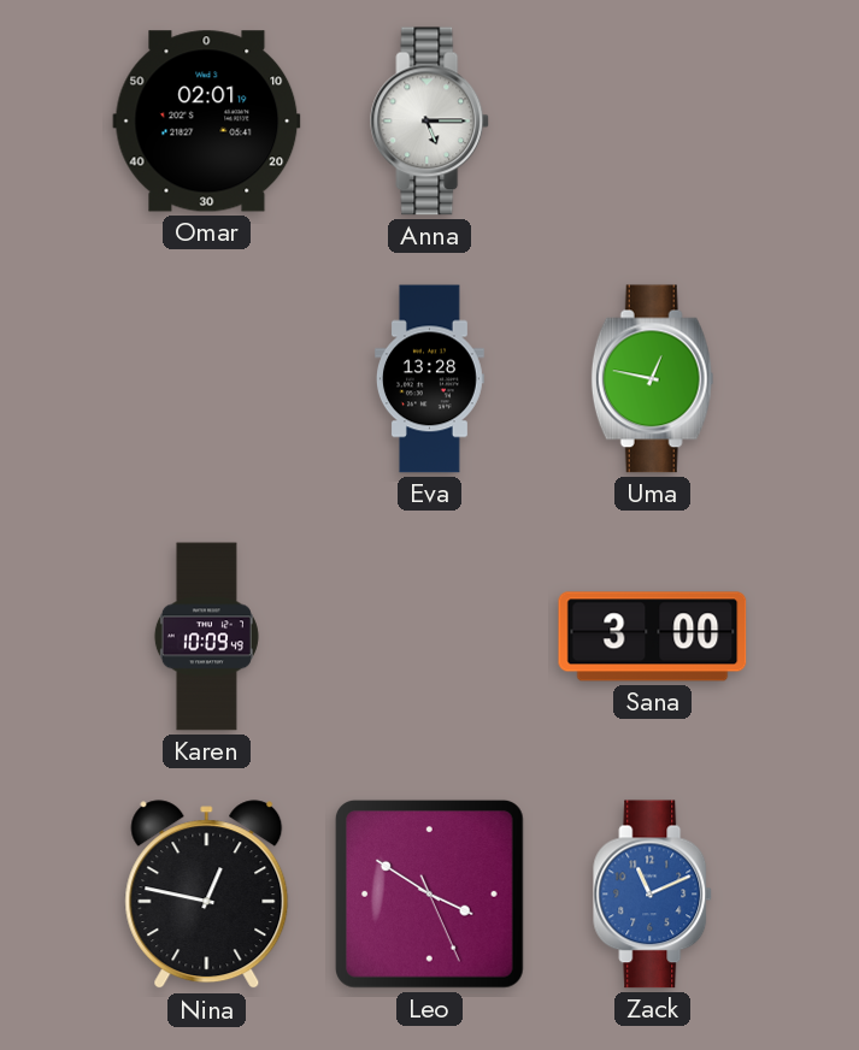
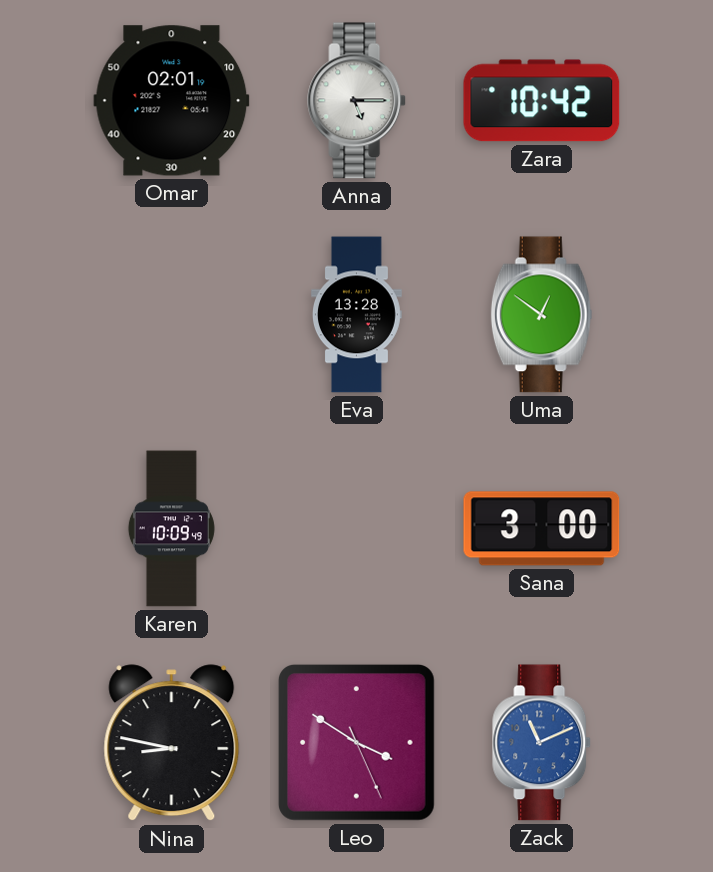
Zara: none -> 10:42
Uma: 12:47 -> 12:51
Nina: 12:47 -> 8:47
